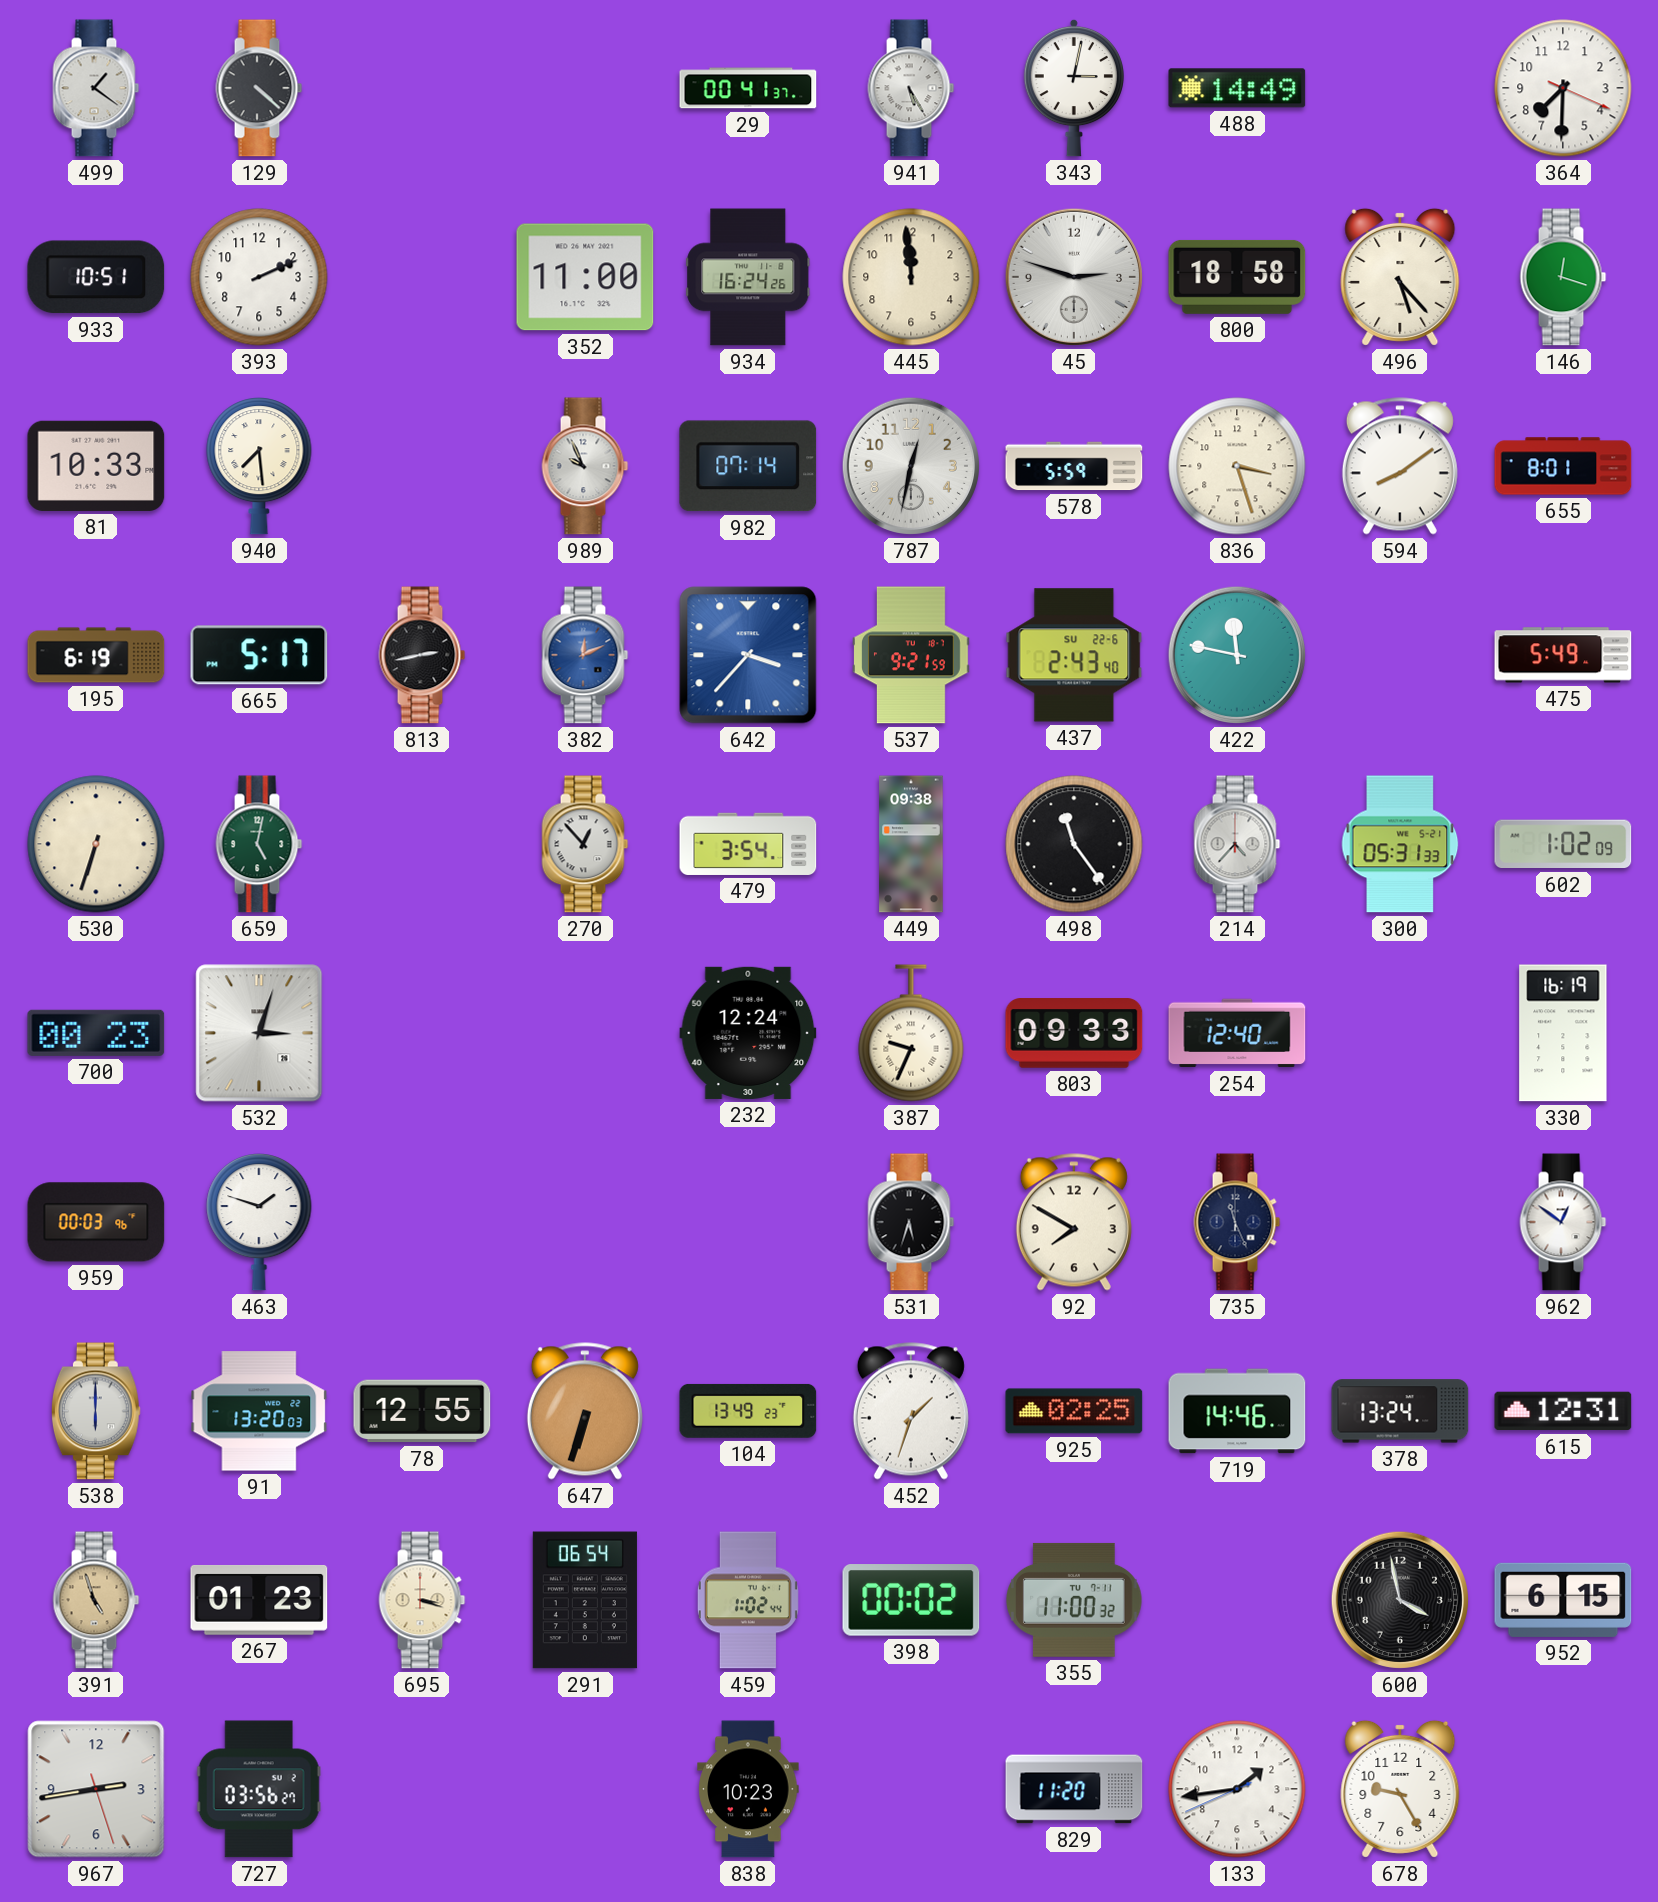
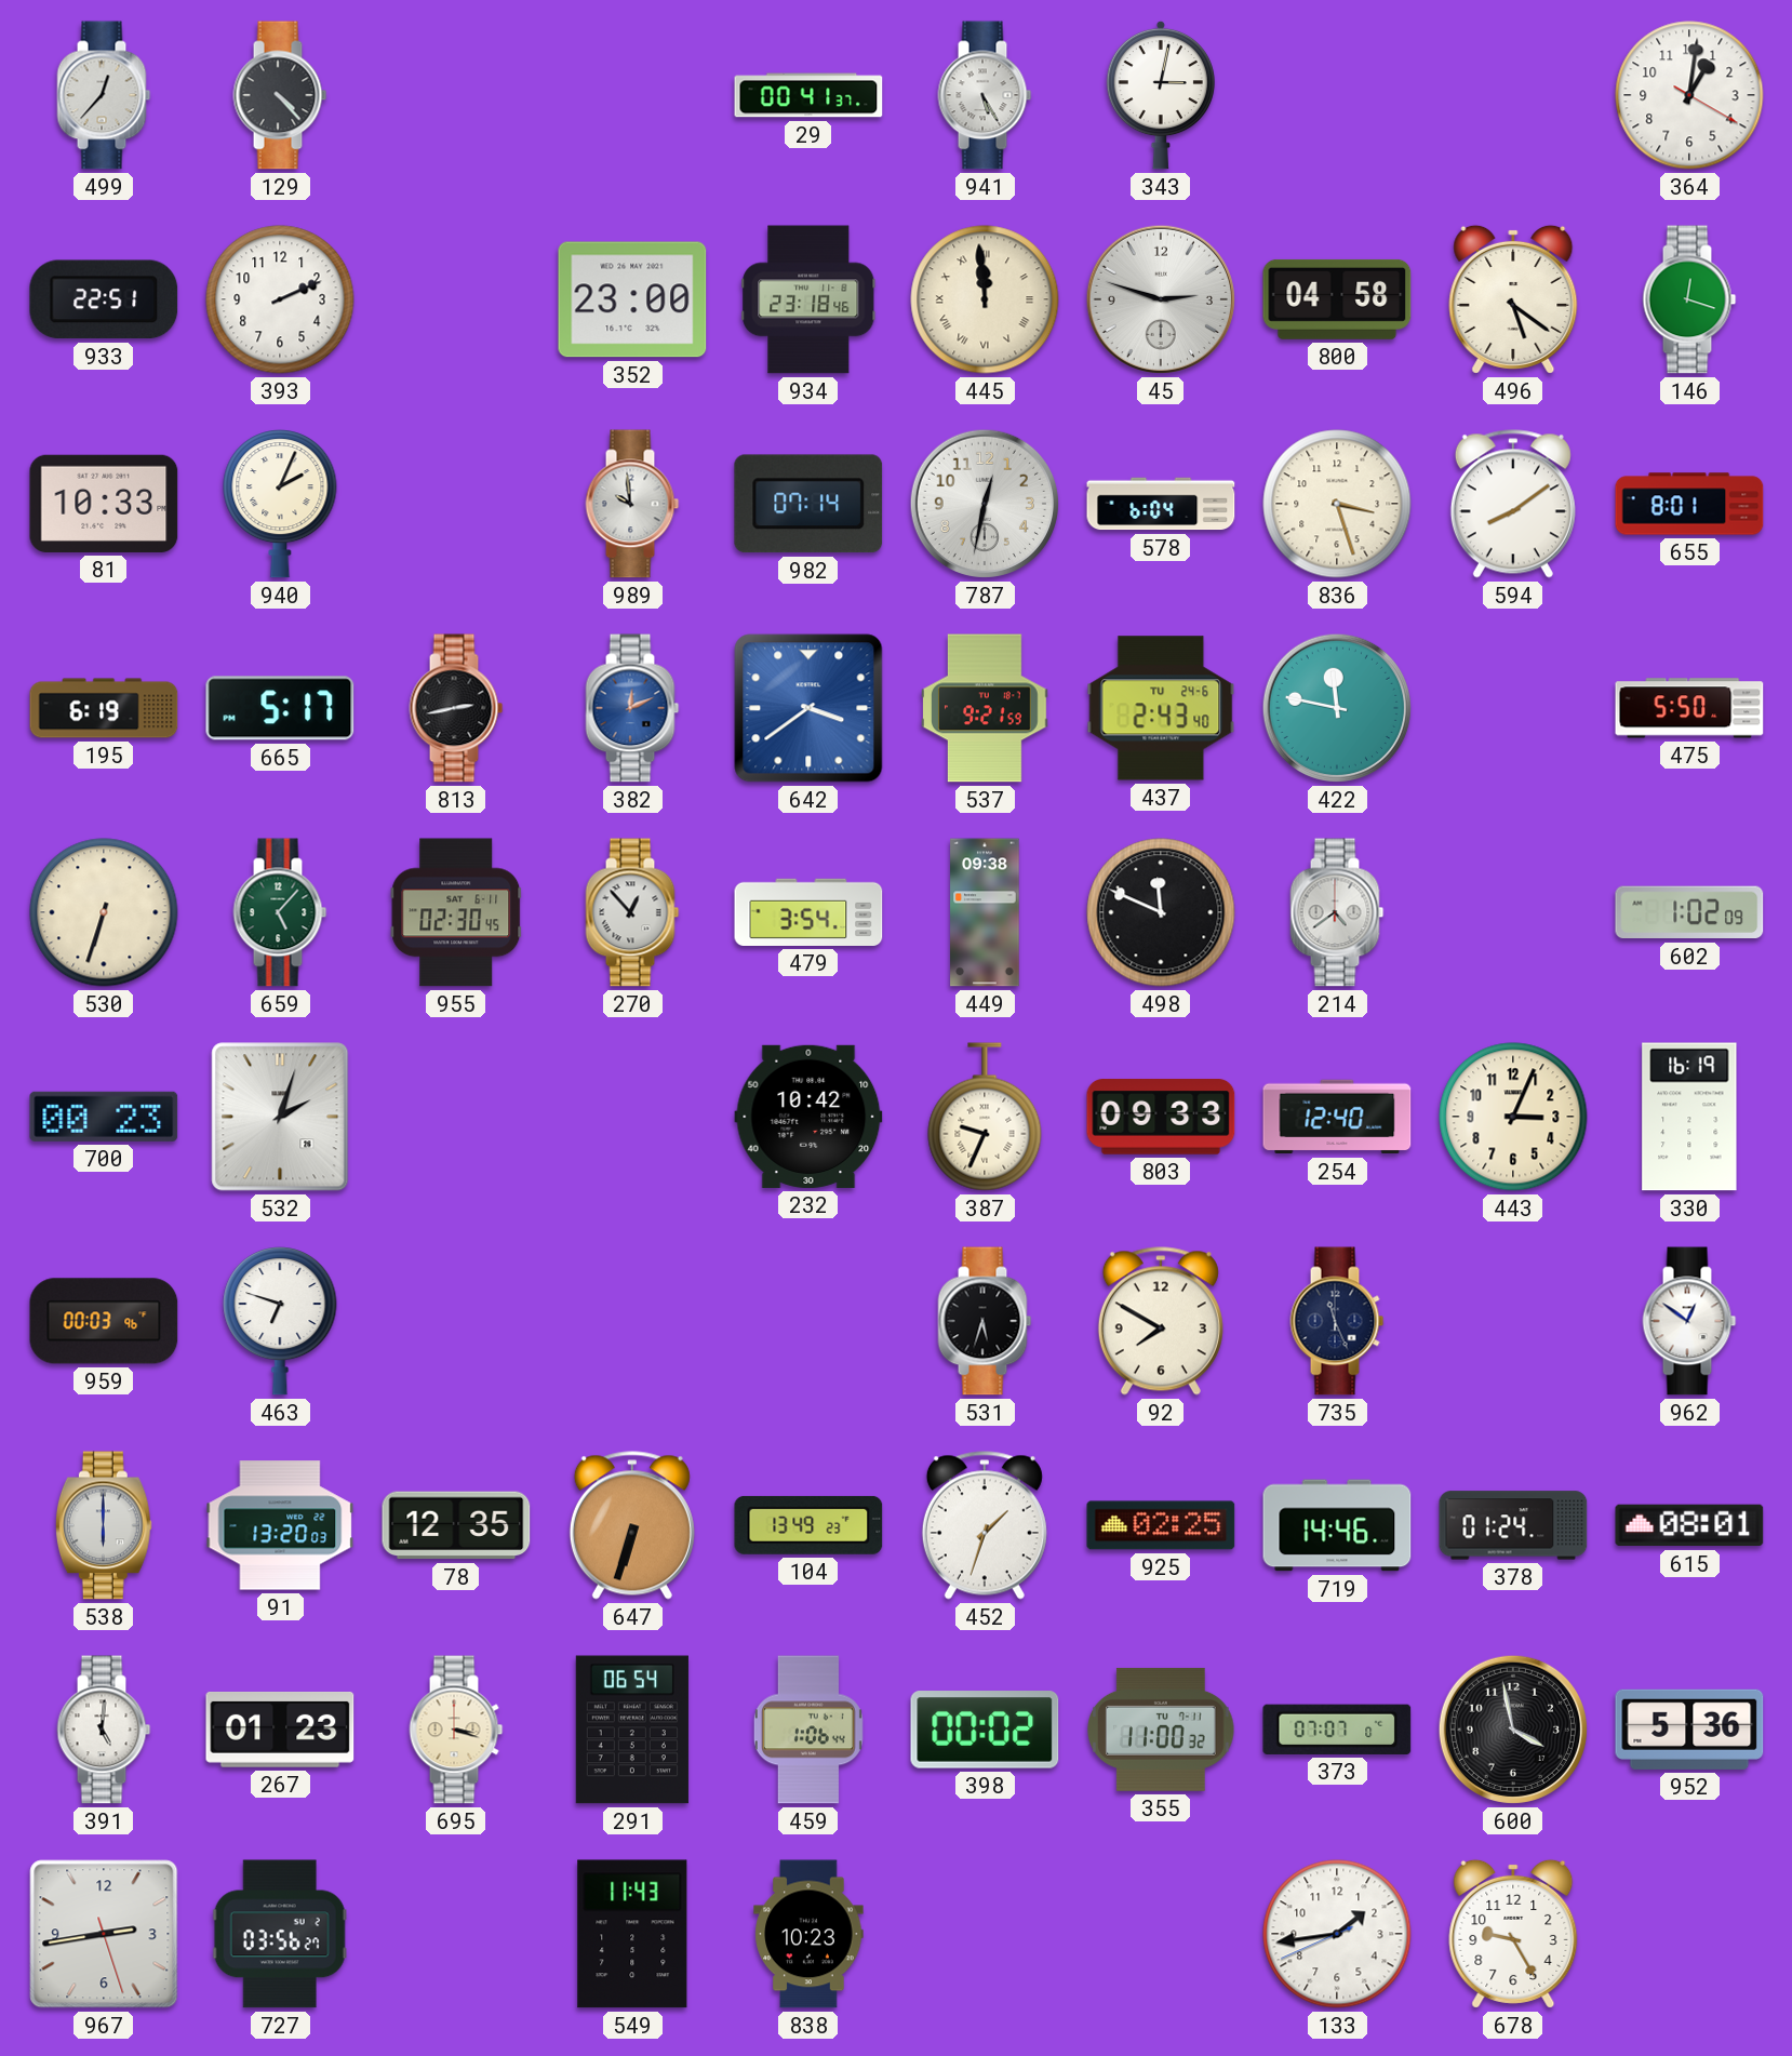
499: 1:21 -> 12:37
129: 4:22 -> 4:23
488: 14:49 -> none
364: 7:30 -> 1:01
933: 10:51 -> 22:51
352: 11:00 -> 23:00
934: 16:24 -> 23:18
445 numerals: Arabic -> Roman
800: 18:58 -> 04:58
496: 5:23 -> 5:21
940: 7:29 -> 2:04
989: 9:56 -> 9:59
578: 5:59 -> 6:04
642: 3:37 -> 3:39
437 date: SU 22-6 -> TU 24-6
475: 5:49 -> 5:50
659: 5:02 -> 5:07
955: none -> 02:30
498: 11:24 -> 11:49
214: 4:37 -> 4:39
300: 05:31 -> none
532: 3:03 -> 2:03
232: 12:24 -> 10:42
443: none -> 3:04
463: 1:48 -> 6:48
78: 12:55 -> 12:35
378: 13:24 -> 01:24
615: 12:31 -> 08:01
391: 4:57 -> 5:01
391 dial: champagne -> white
459: 1:02 -> 1:06
373: none -> 07:07
952: 6:15 -> 5:36
549: none -> 11:43
829: 11:20 -> none
